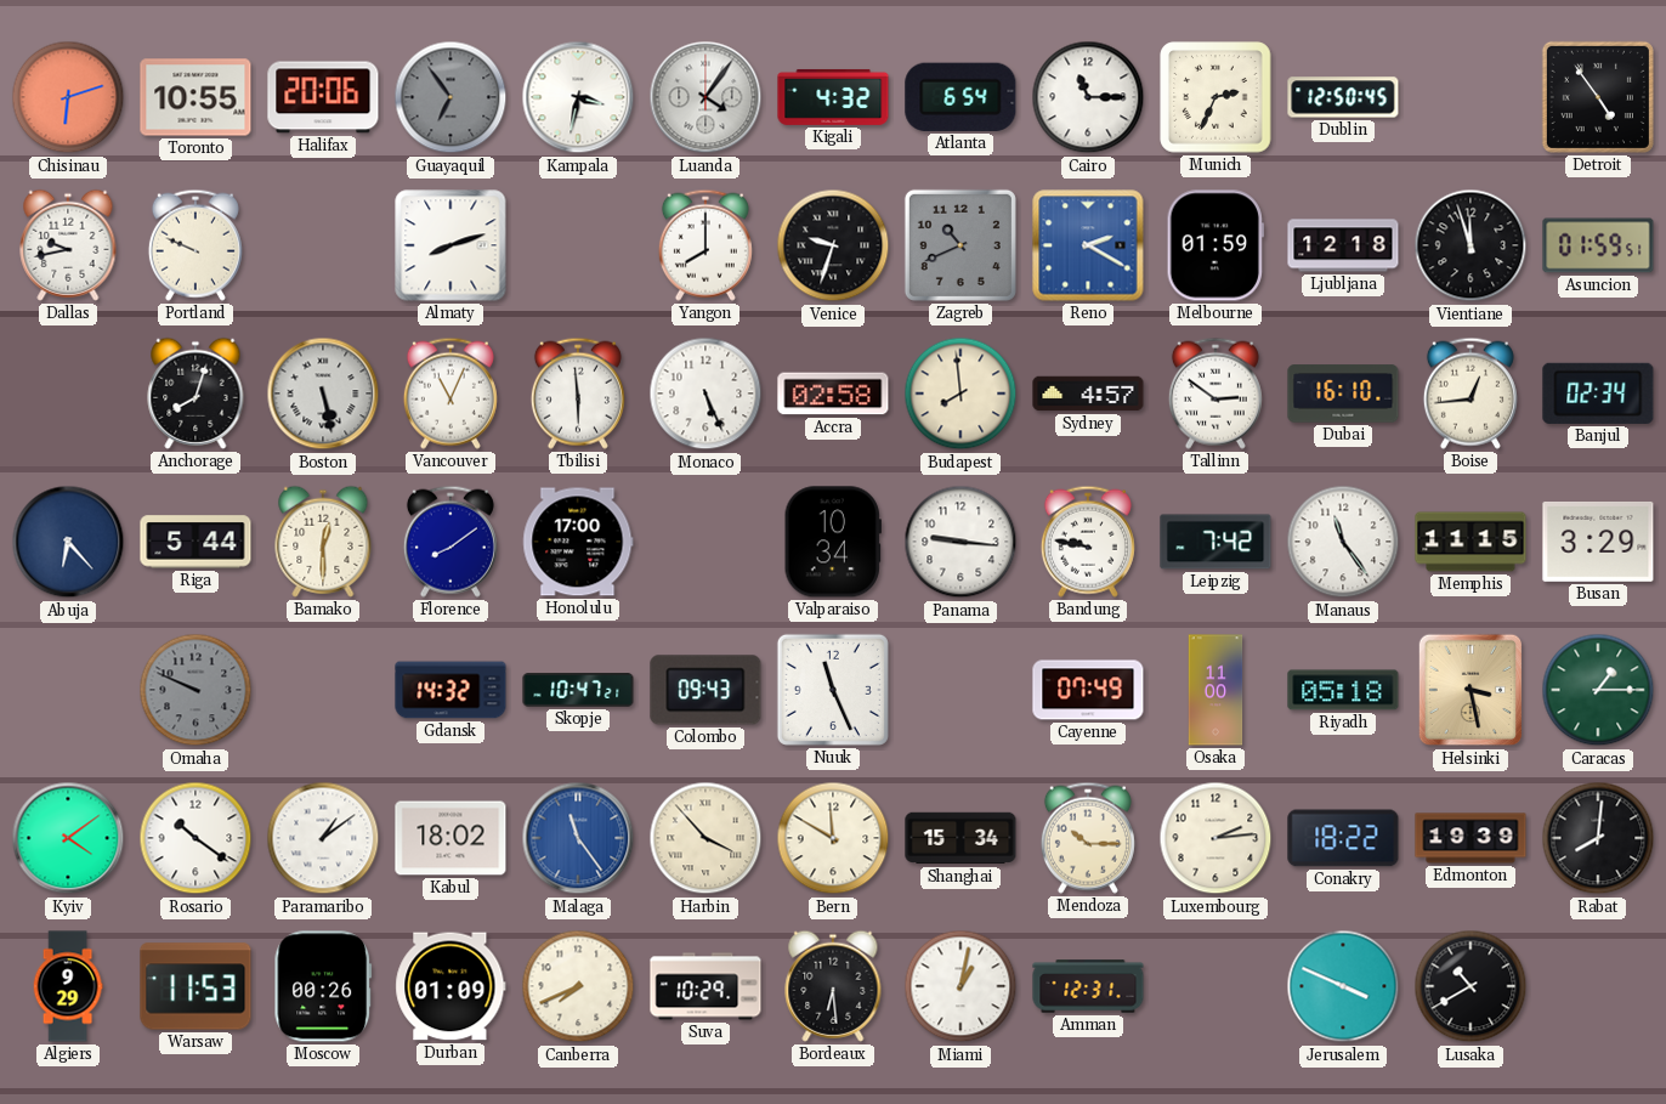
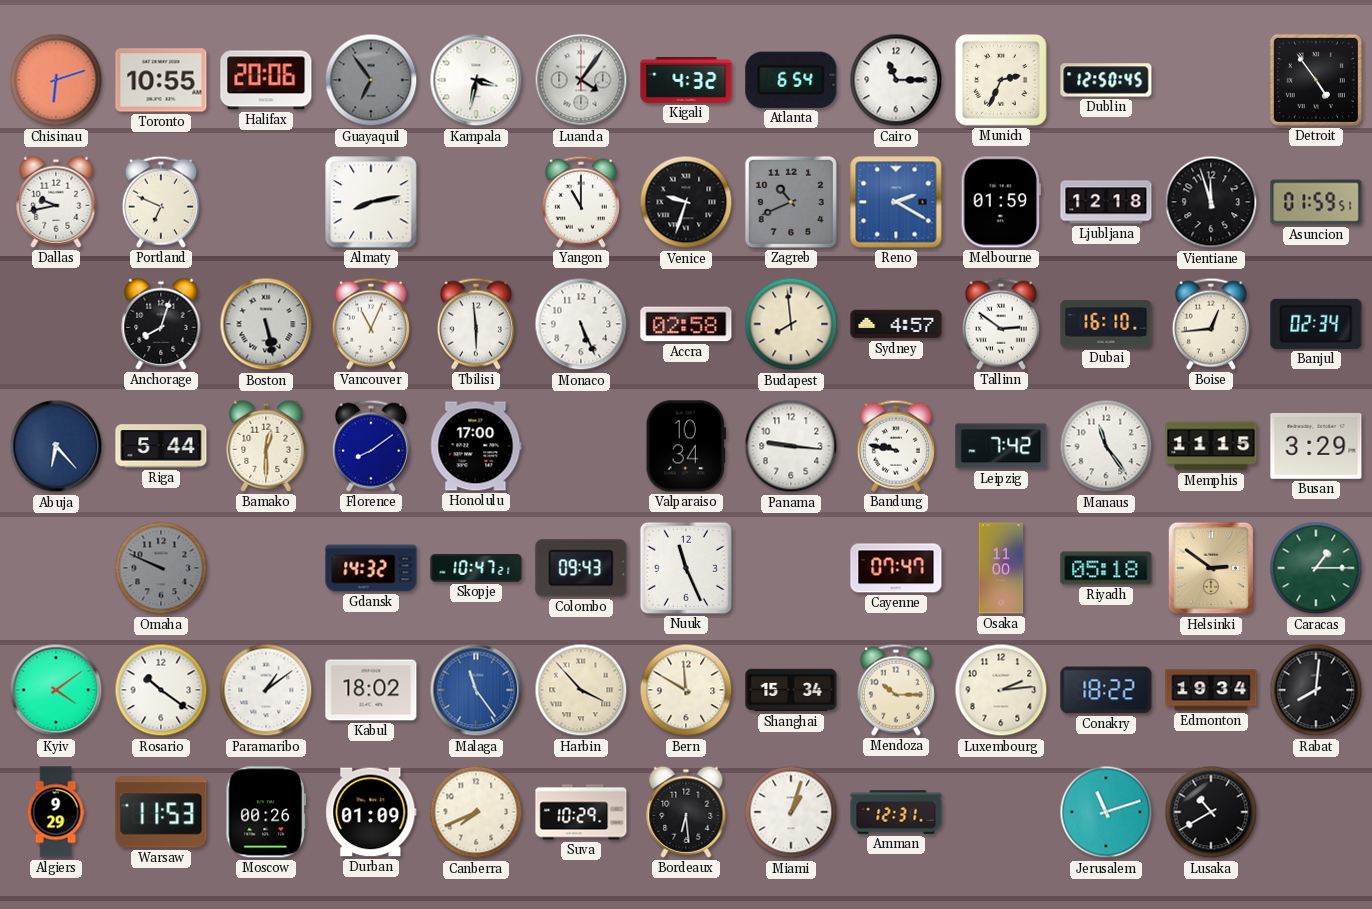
Portland: 9:49 -> 6:49
Almaty: 8:12 -> 8:13
Yangon: 8:00 -> 11:00
Cayenne: 07:49 -> 07:47
Helsinki: 3:28 -> 2:51
Edmonton: 19:39 -> 19:34
Miami: 1:02 -> 1:03
Jerusalem: 3:49 -> 11:12
